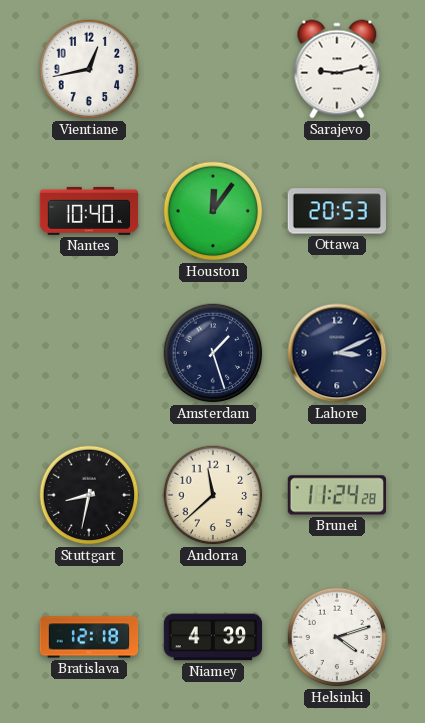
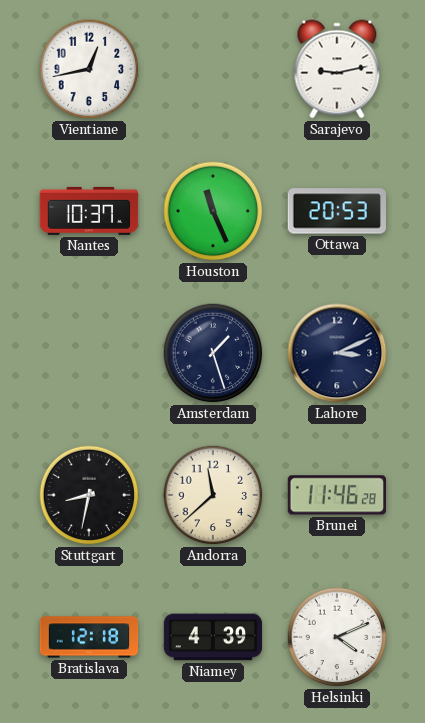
Nantes: 10:40 -> 10:37
Houston: 12:06 -> 11:26
Brunei: 11:24 -> 11:46
Helsinki: 4:12 -> 4:11
